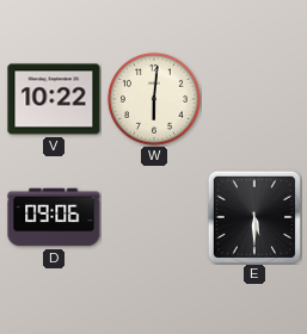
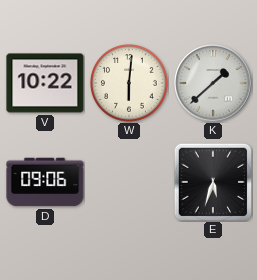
K: none -> 1:38
E: 5:30 -> 5:33
